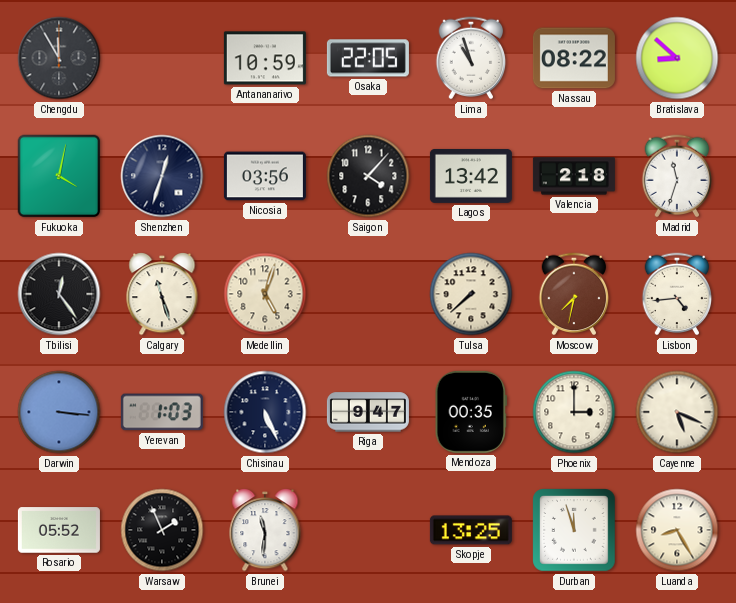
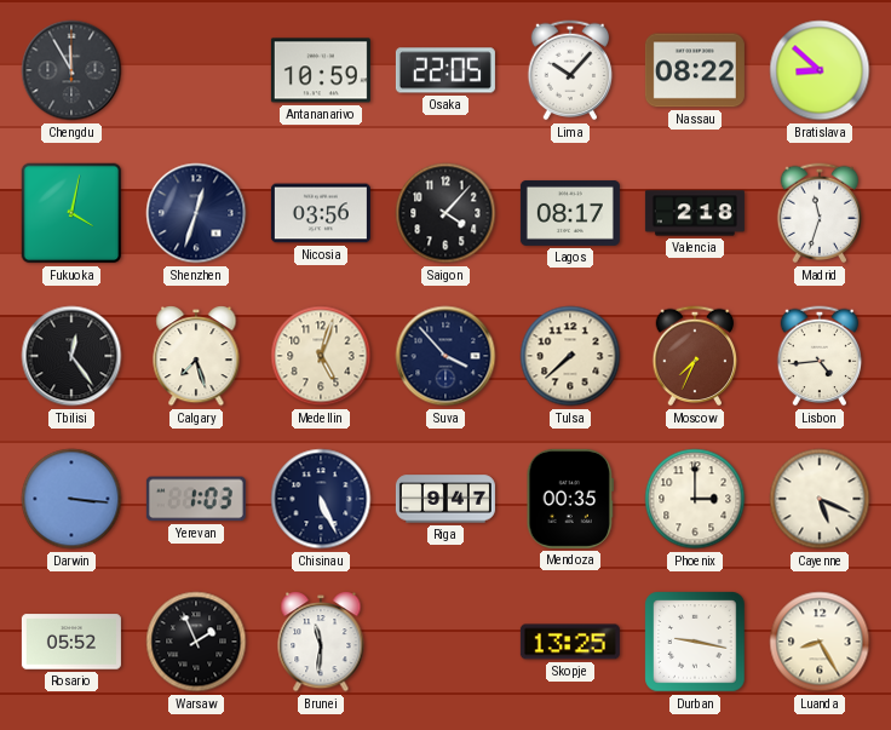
Lima: 10:57 -> 10:07
Lagos: 13:42 -> 08:17
Calgary: 11:27 -> 7:27
Suva: none -> 3:53
Moscow: 7:32 -> 7:34
Durban: 11:57 -> 9:17
